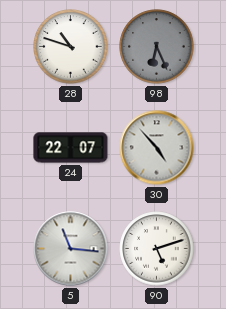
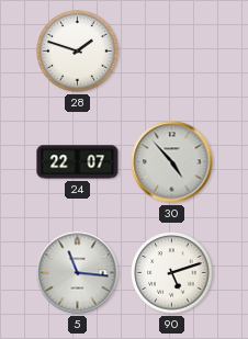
28: 10:48 -> 1:48
98: 6:26 -> none
